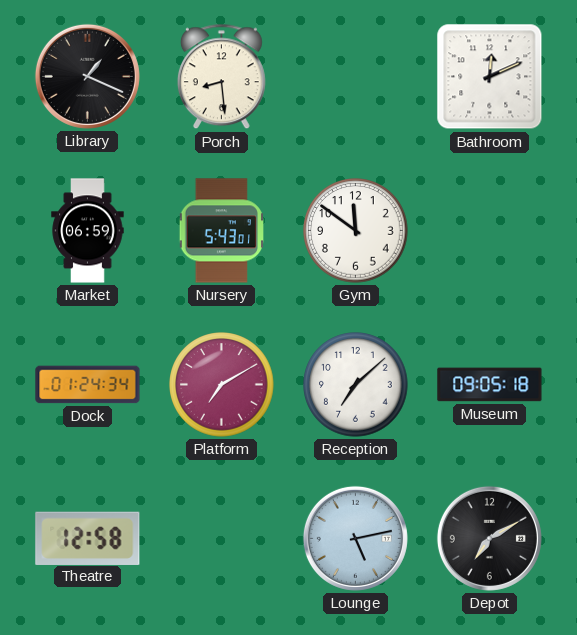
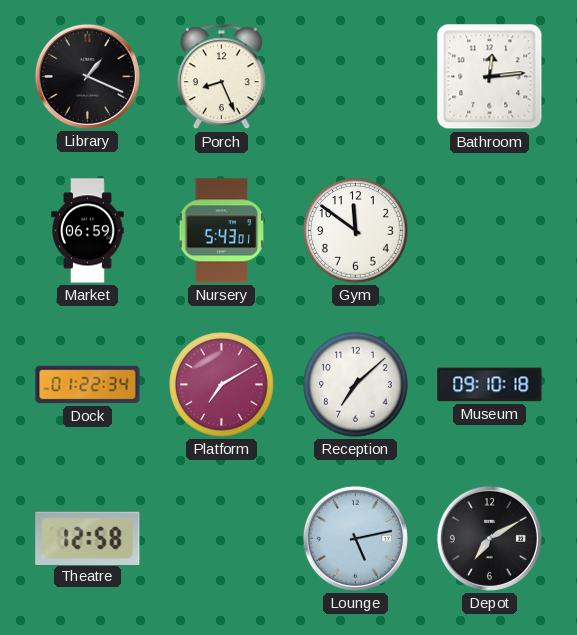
Porch: 8:29 -> 8:26
Bathroom: 12:11 -> 12:14
Dock: 01:24 -> 01:22
Museum: 09:05 -> 09:10
